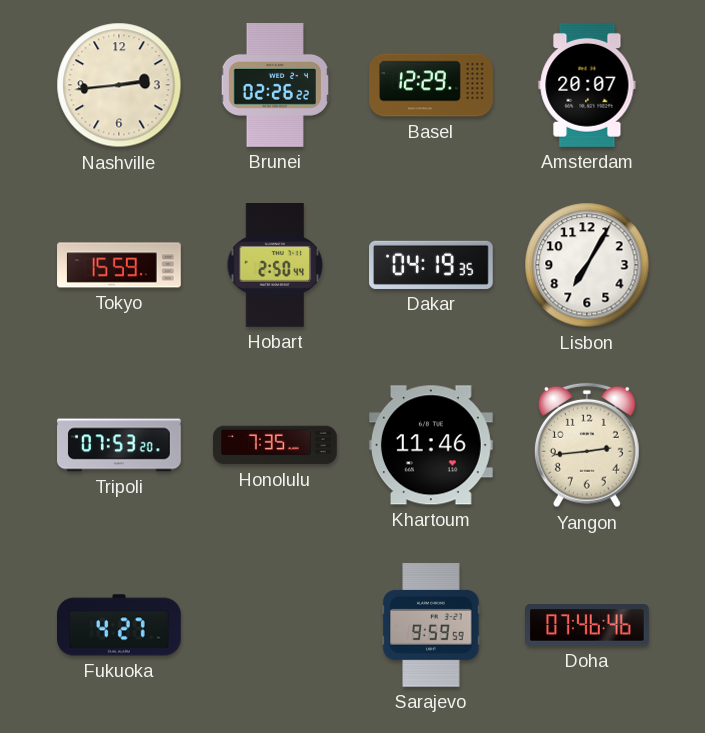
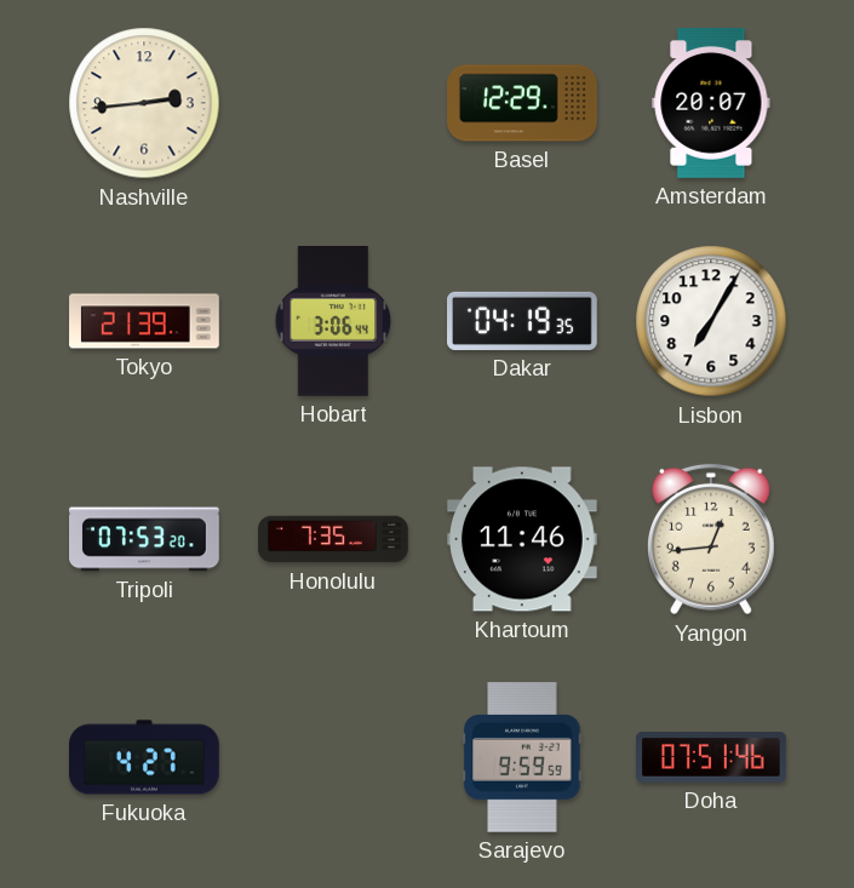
Brunei: 02:26 -> none
Tokyo: 15:59 -> 21:39
Hobart: 2:50 -> 3:06
Yangon: 2:44 -> 12:44
Doha: 07:46 -> 07:51
